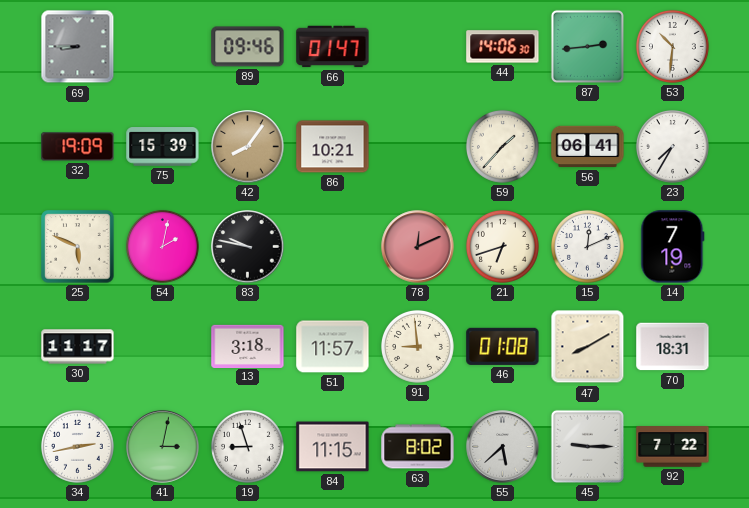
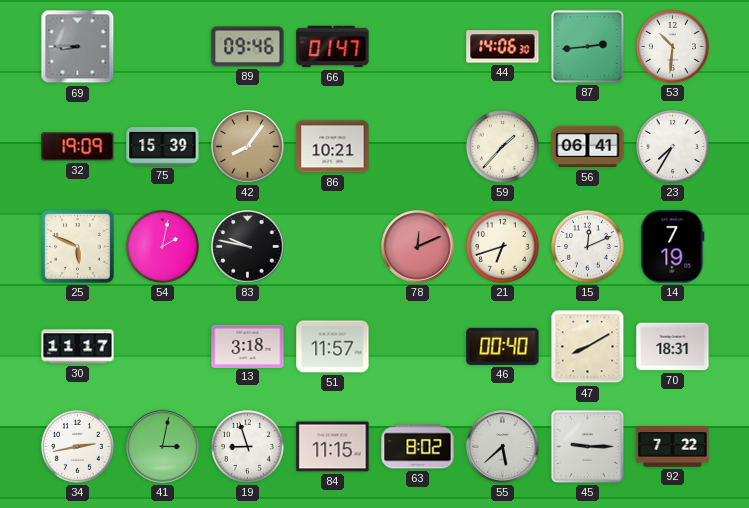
91: 8:59 -> none
46: 01:08 -> 00:40
